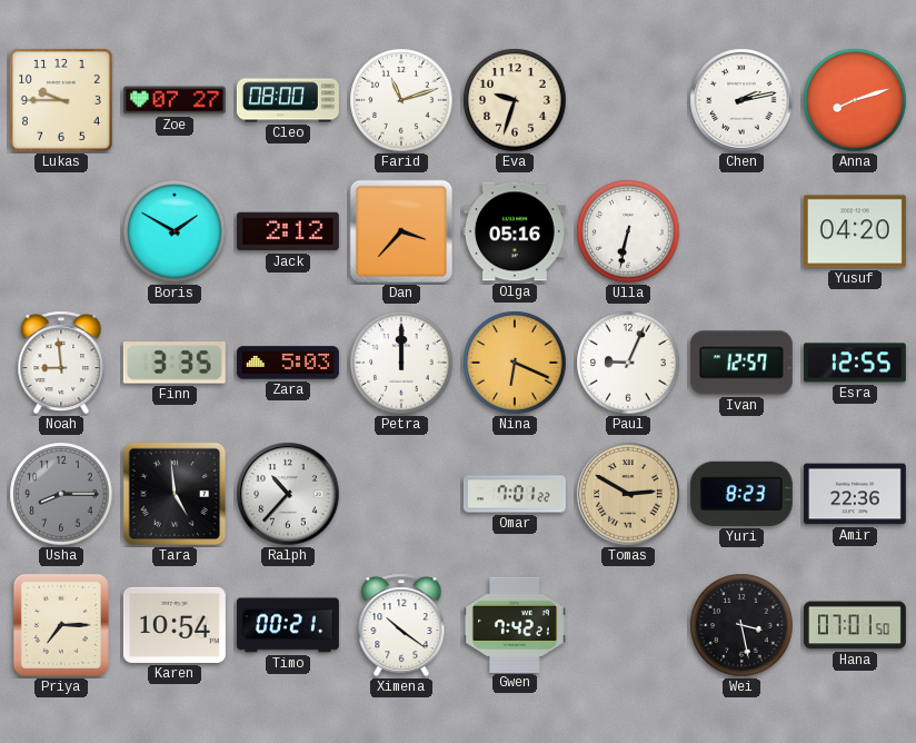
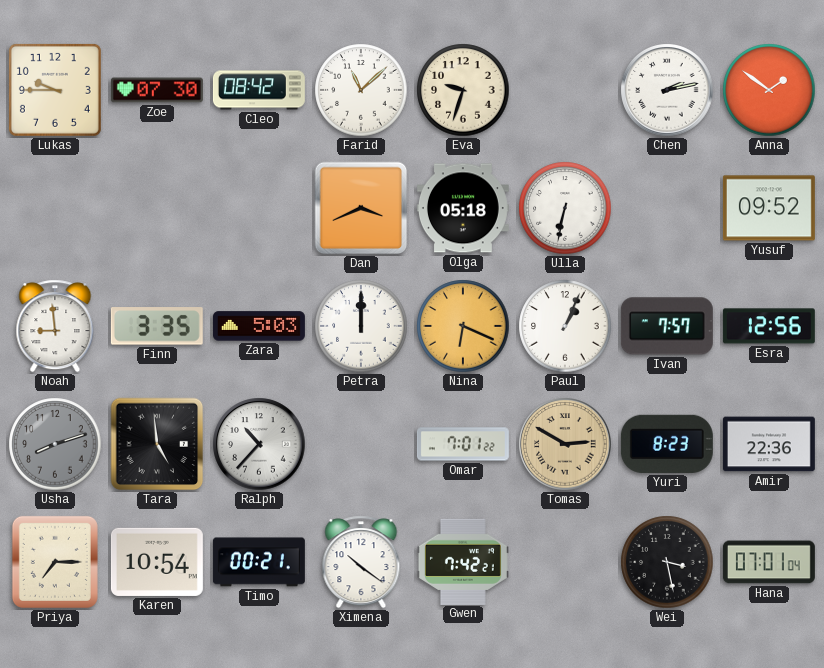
Zoe: 07:27 -> 07:30
Cleo: 08:00 -> 08:42
Farid: 11:12 -> 11:08
Anna: 8:12 -> 1:51
Boris: 1:50 -> none
Jack: 2:12 -> none
Dan: 3:37 -> 3:41
Olga: 05:16 -> 05:18
Yusuf: 04:20 -> 09:52
Paul: 9:04 -> 1:04
Ivan: 12:57 -> 7:57
Esra: 12:55 -> 12:56
Usha: 8:15 -> 8:12
Hana: 07:01:50 -> 07:01:04
